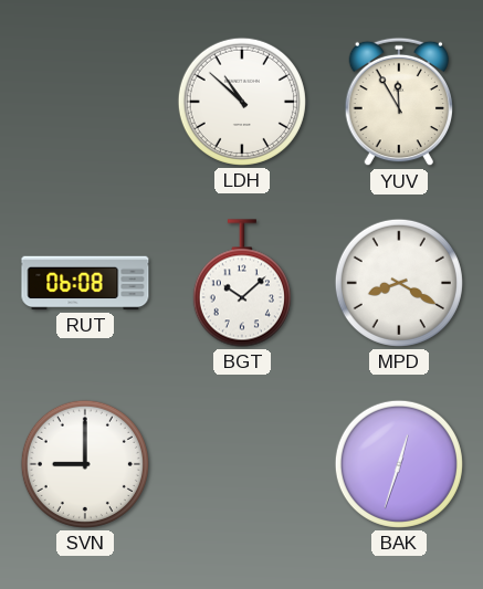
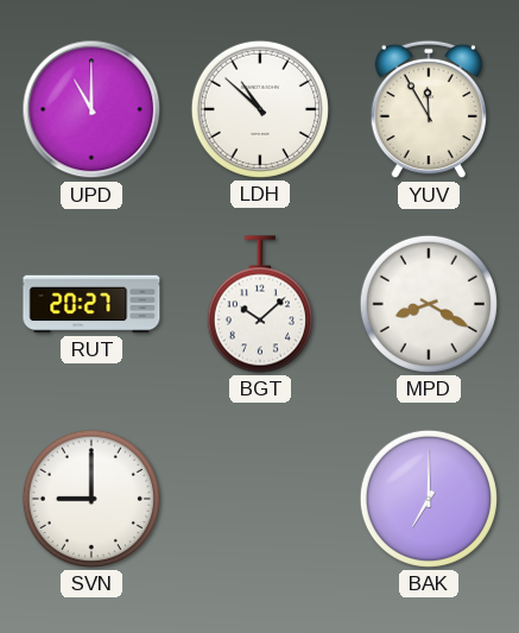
UPD: none -> 11:00
RUT: 06:08 -> 20:27
BAK: 12:33 -> 7:00
